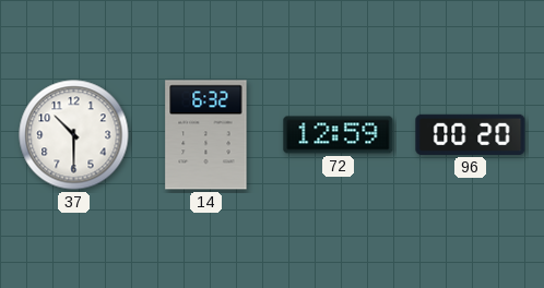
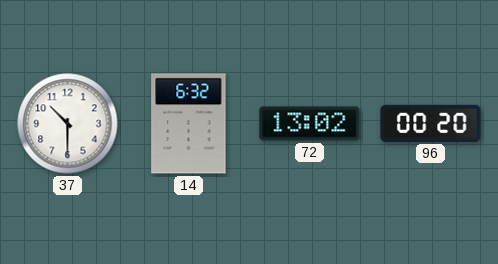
72: 12:59 -> 13:02
